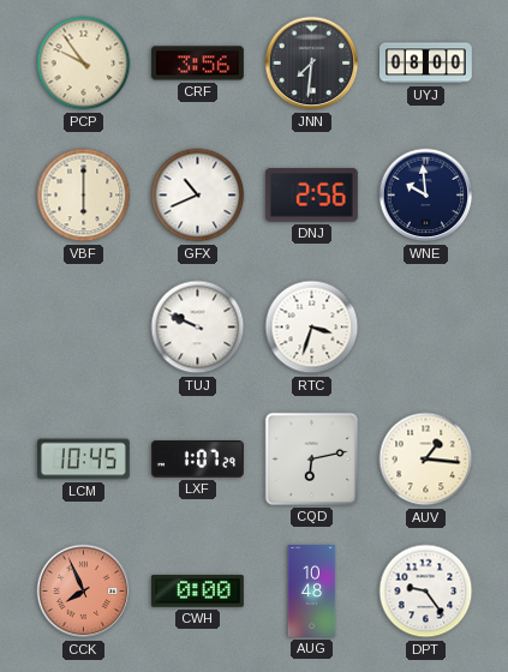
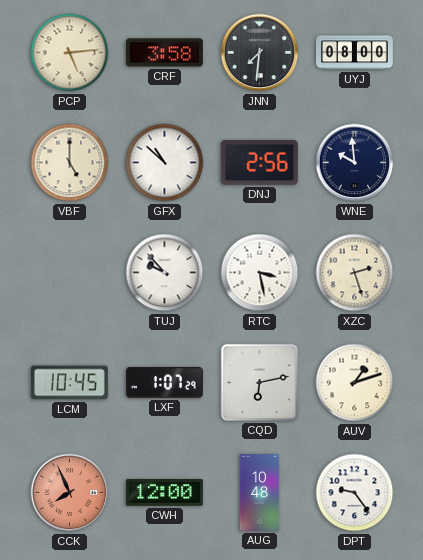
PCP: 9:54 -> 5:14
CRF: 3:56 -> 3:58
VBF: 6:00 -> 5:00
GFX: 10:41 -> 10:52
TUJ: 9:49 -> 9:53
RTC: 3:33 -> 3:28
XZC: none -> 2:27
AUV: 1:16 -> 1:12
CWH: 0:00 -> 12:00
